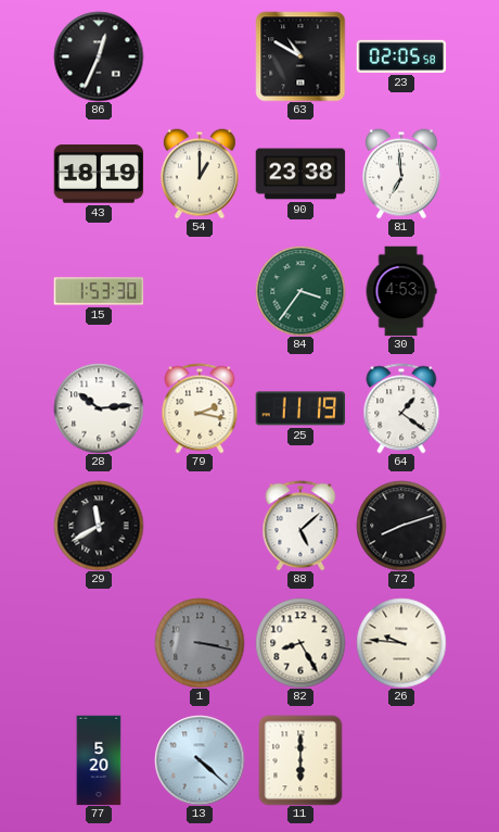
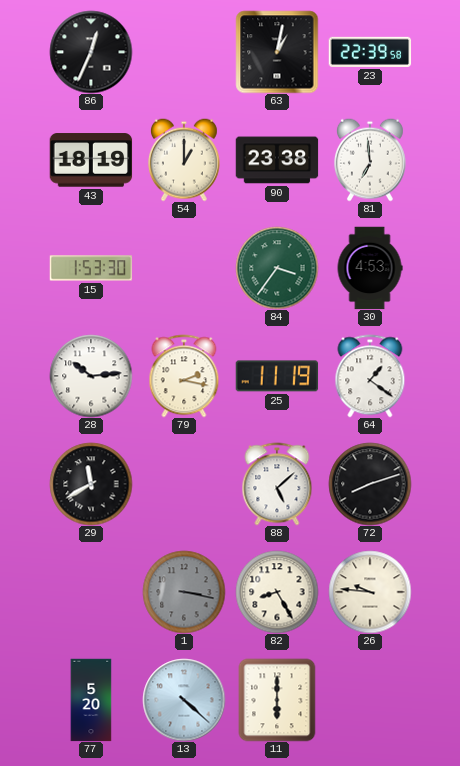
63: 10:50 -> 1:02
23: 02:05 -> 22:39
